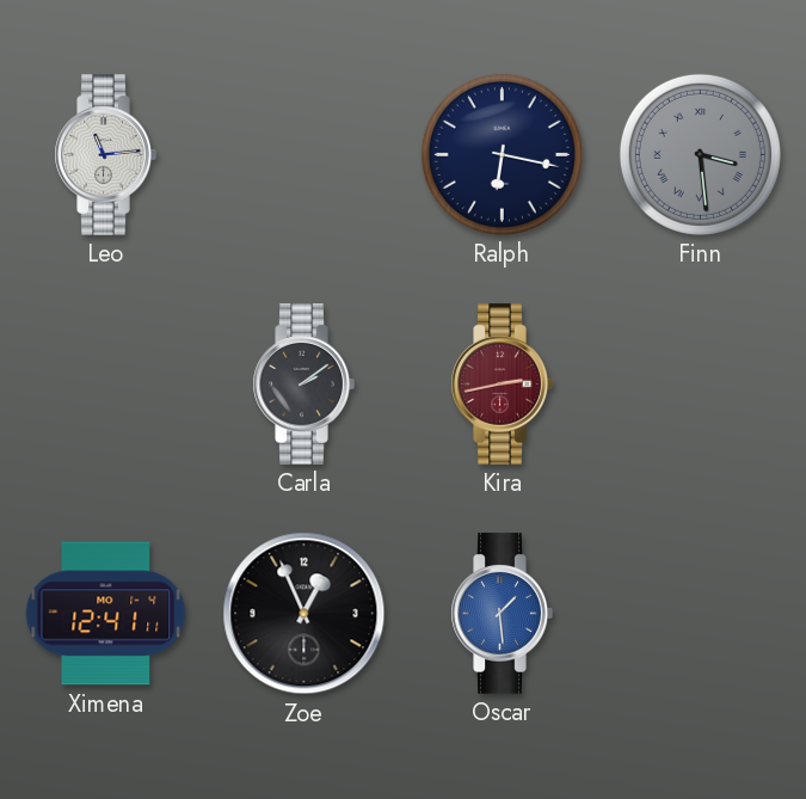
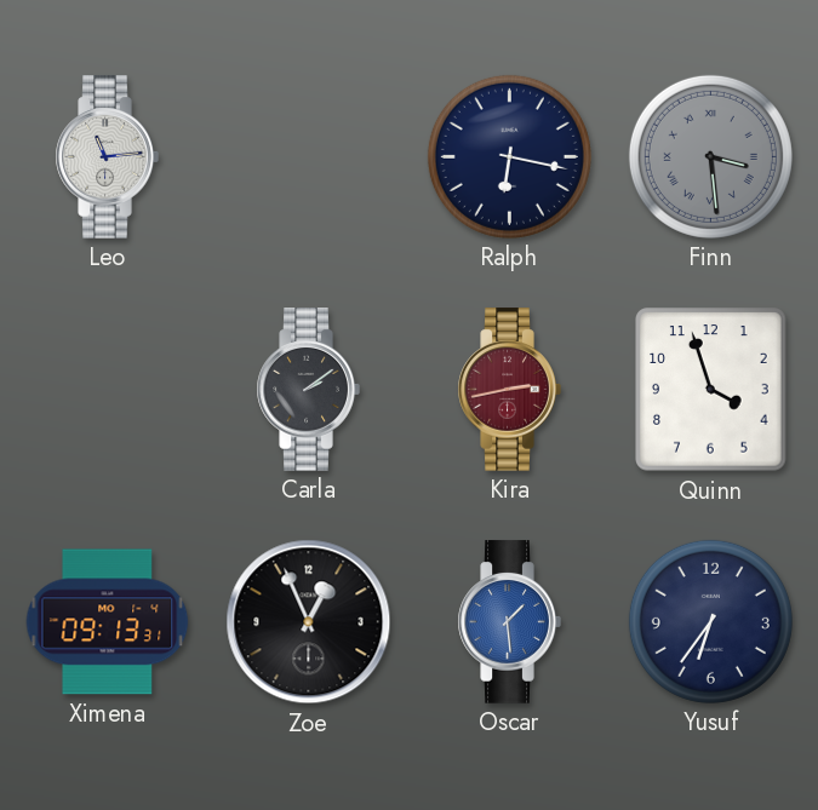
Quinn: none -> 3:57
Ximena: 12:41 -> 09:13
Yusuf: none -> 6:36
